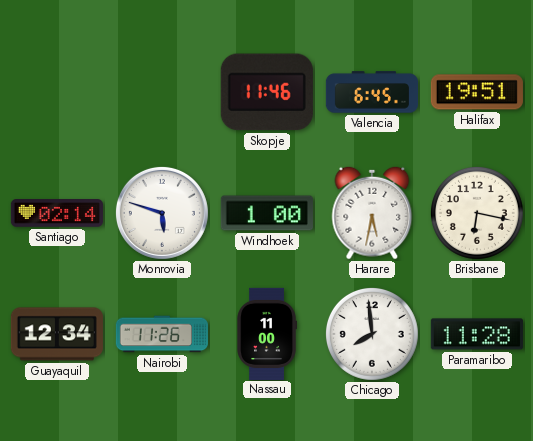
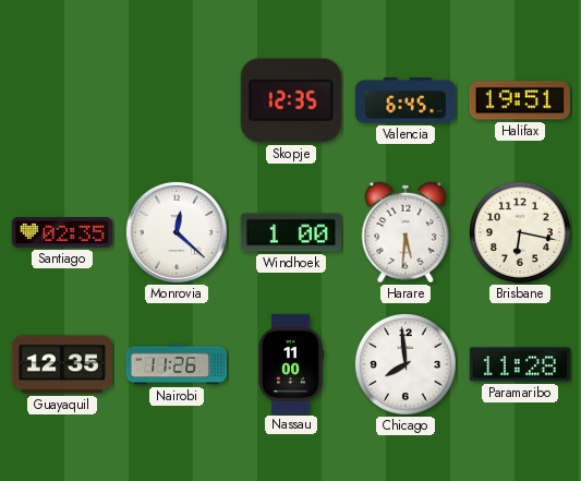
Skopje: 11:46 -> 12:35
Santiago: 02:14 -> 02:35
Monrovia: 5:48 -> 12:22
Harare: 5:32 -> 5:31
Guayaquil: 12:34 -> 12:35
